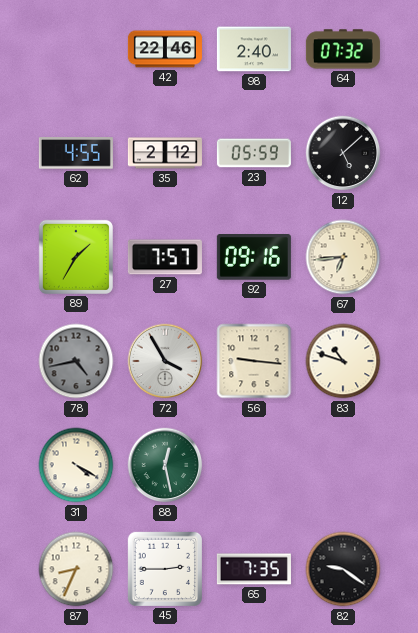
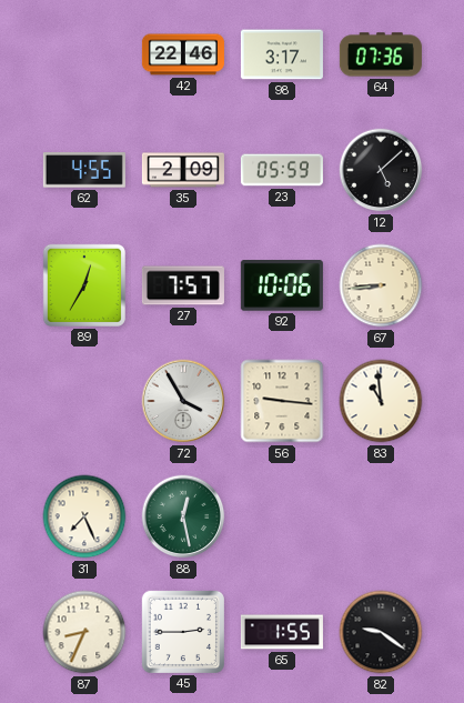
98: 2:40 -> 3:17
64: 07:32 -> 07:36
35: 2:12 -> 2:09
89: 1:35 -> 12:35
92: 09:16 -> 10:06
67: 6:44 -> 8:44
78: 4:43 -> none
83: 10:48 -> 10:59
31: 4:20 -> 7:26
65: 7:35 -> 1:55
